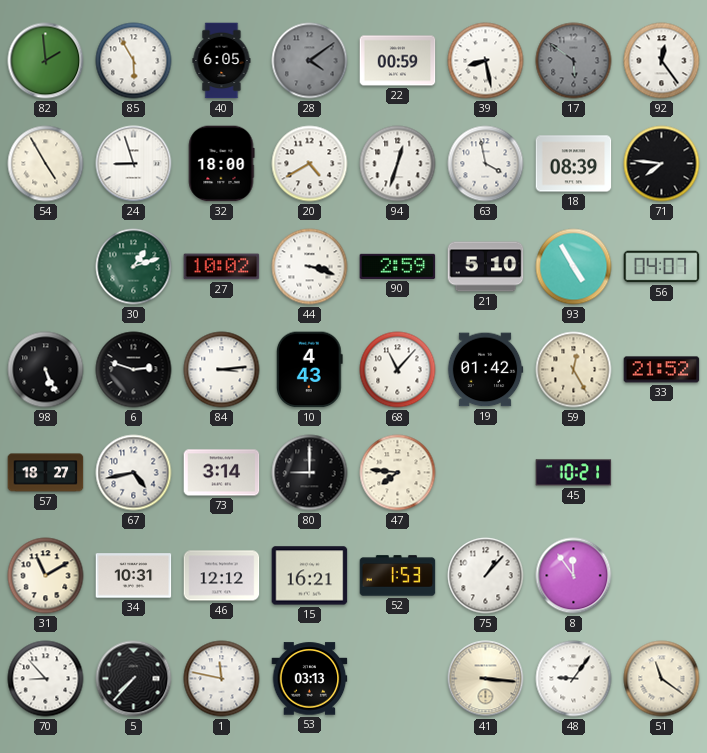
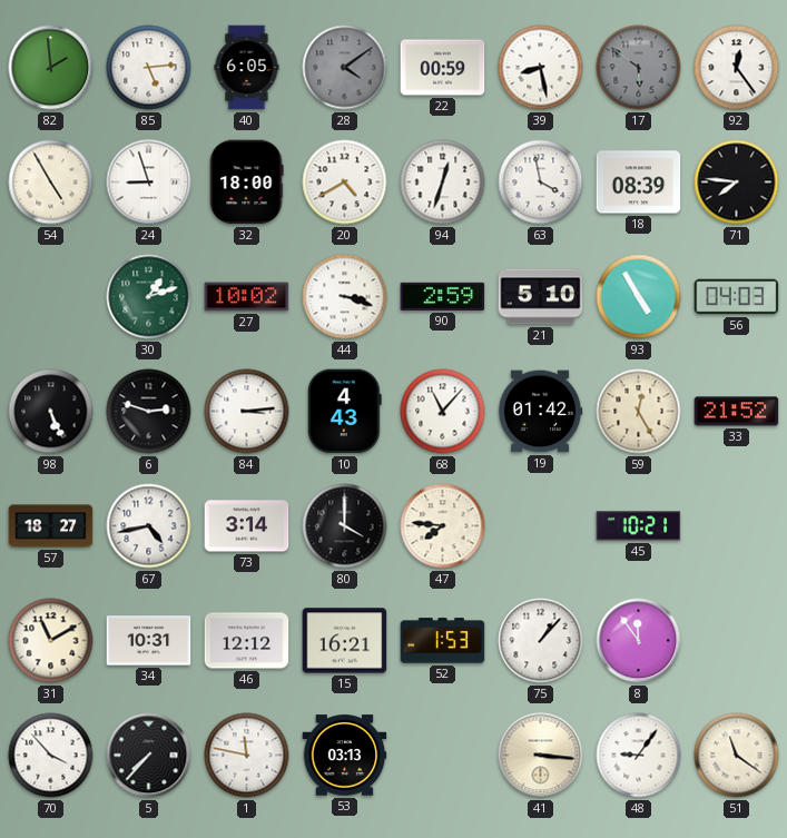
85: 5:55 -> 5:14
56: 04:07 -> 04:03
80: 9:00 -> 4:00
70: 8:53 -> 3:53
